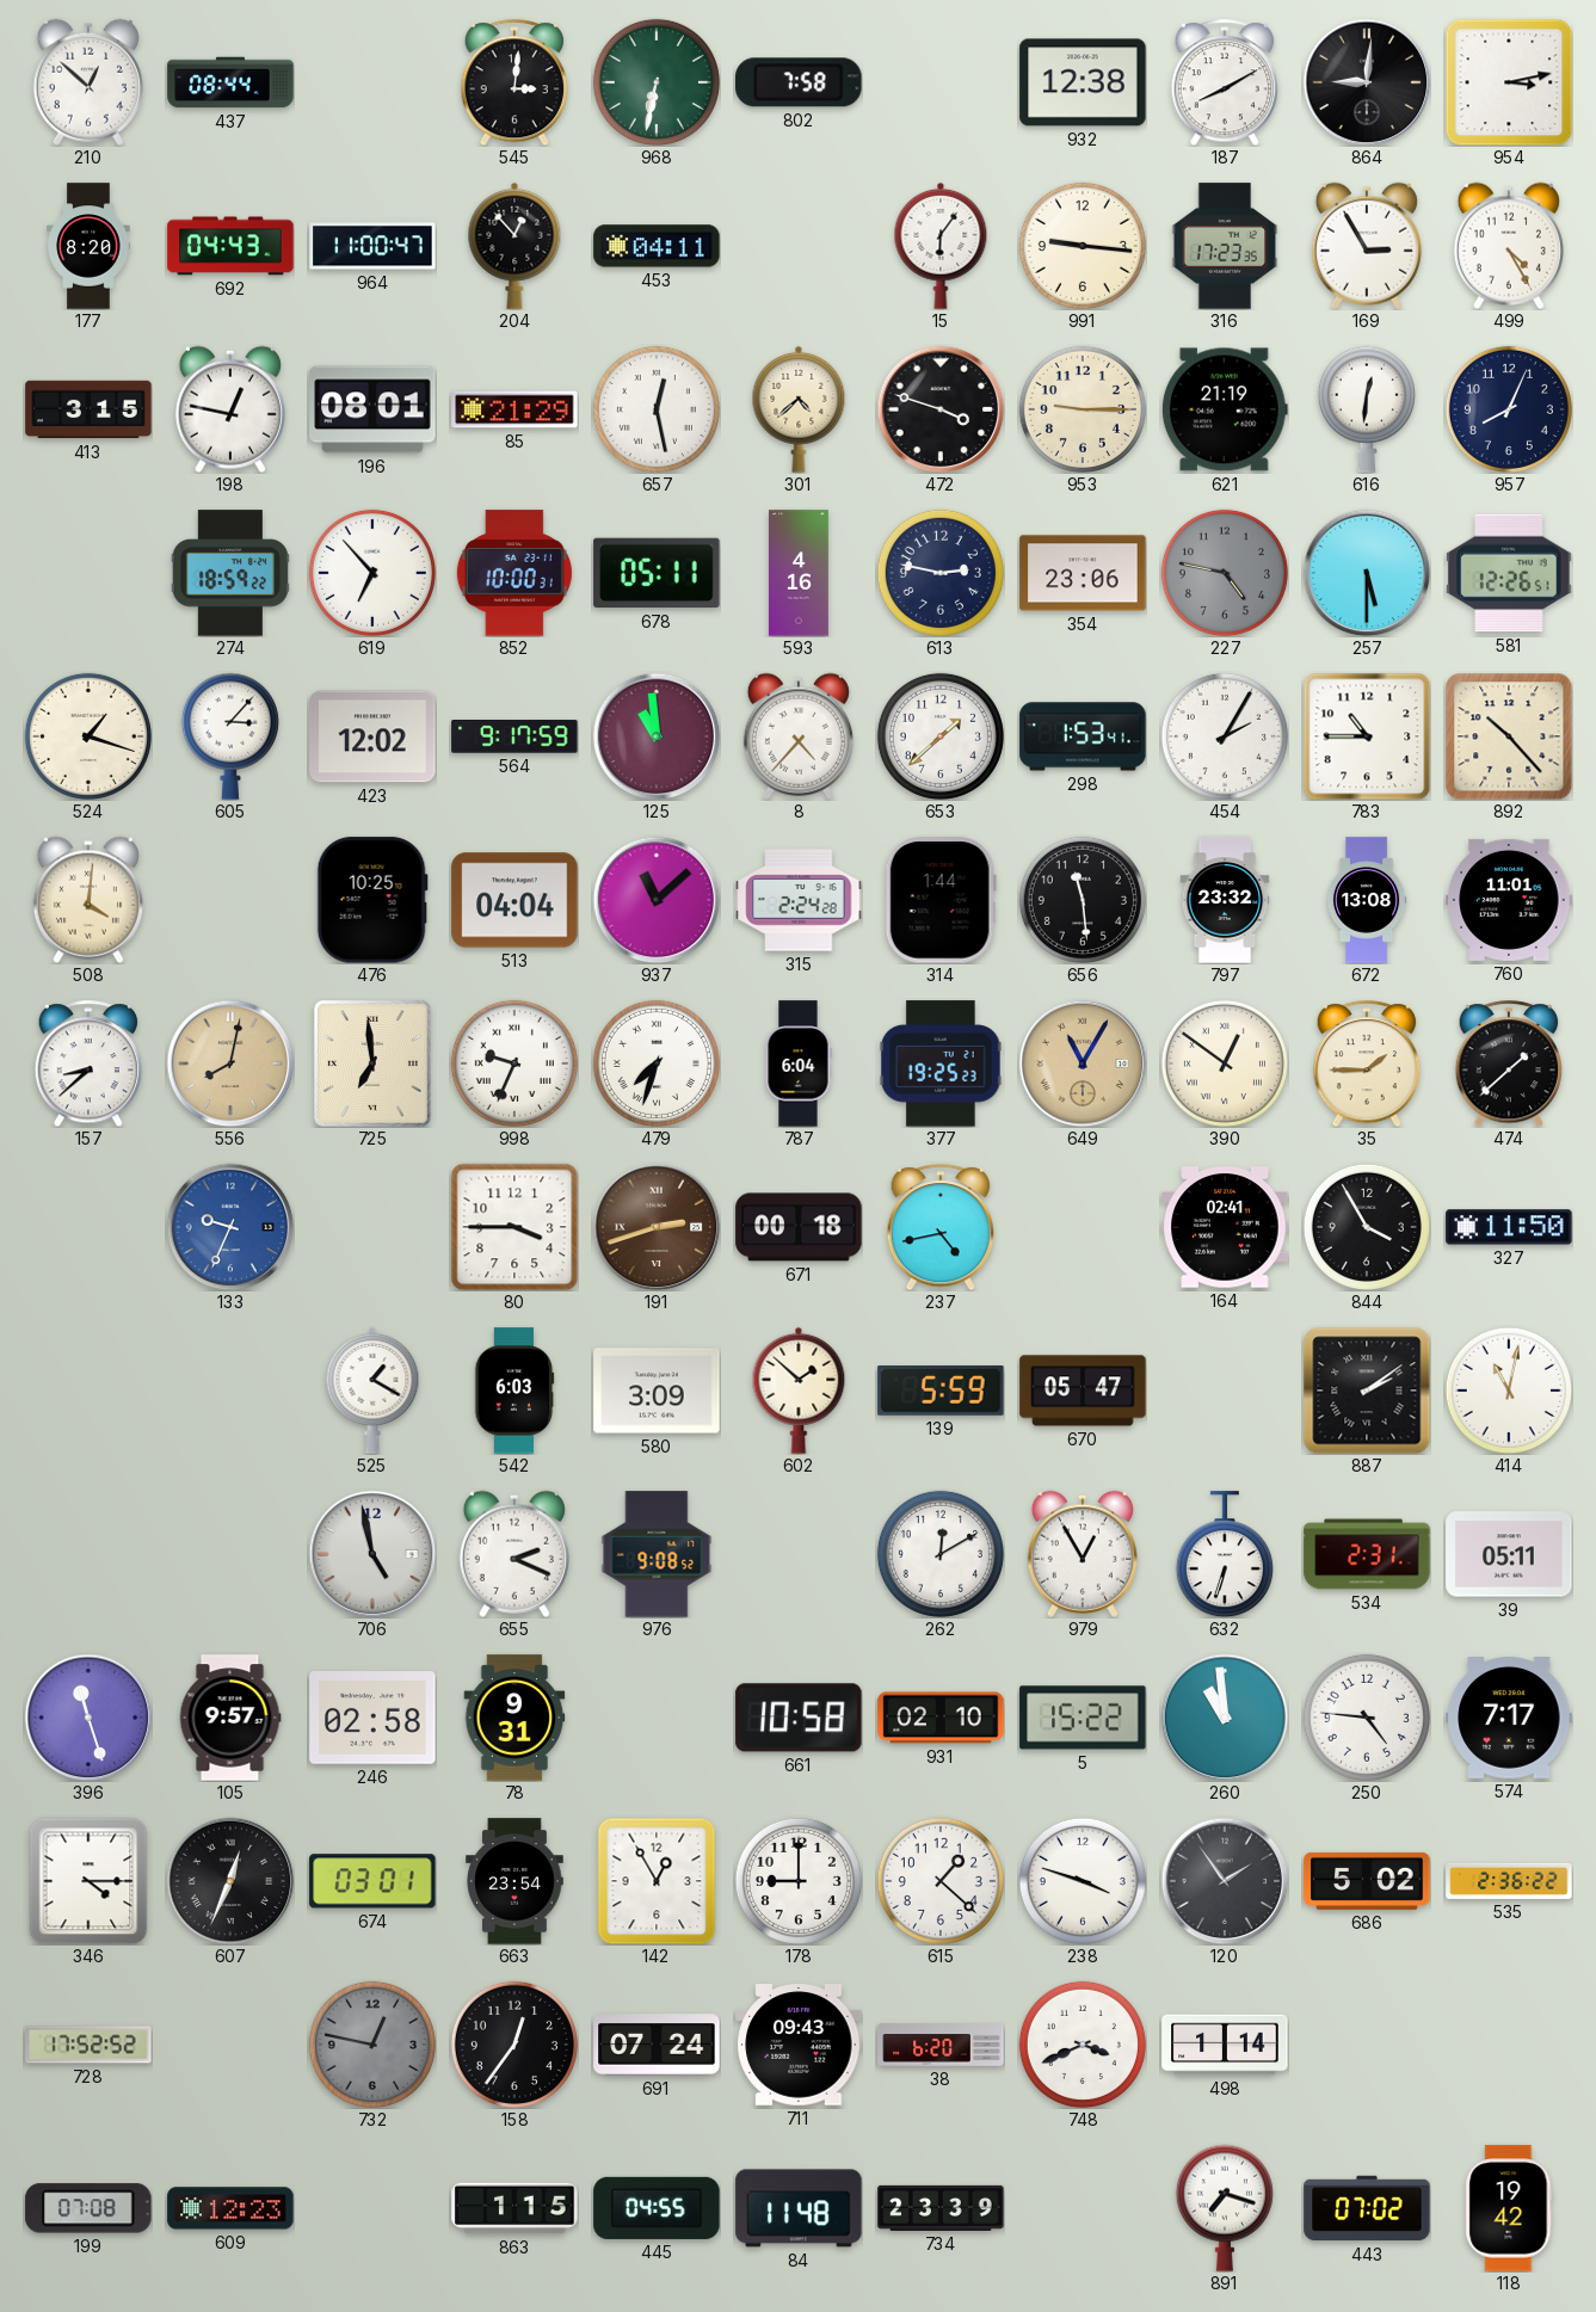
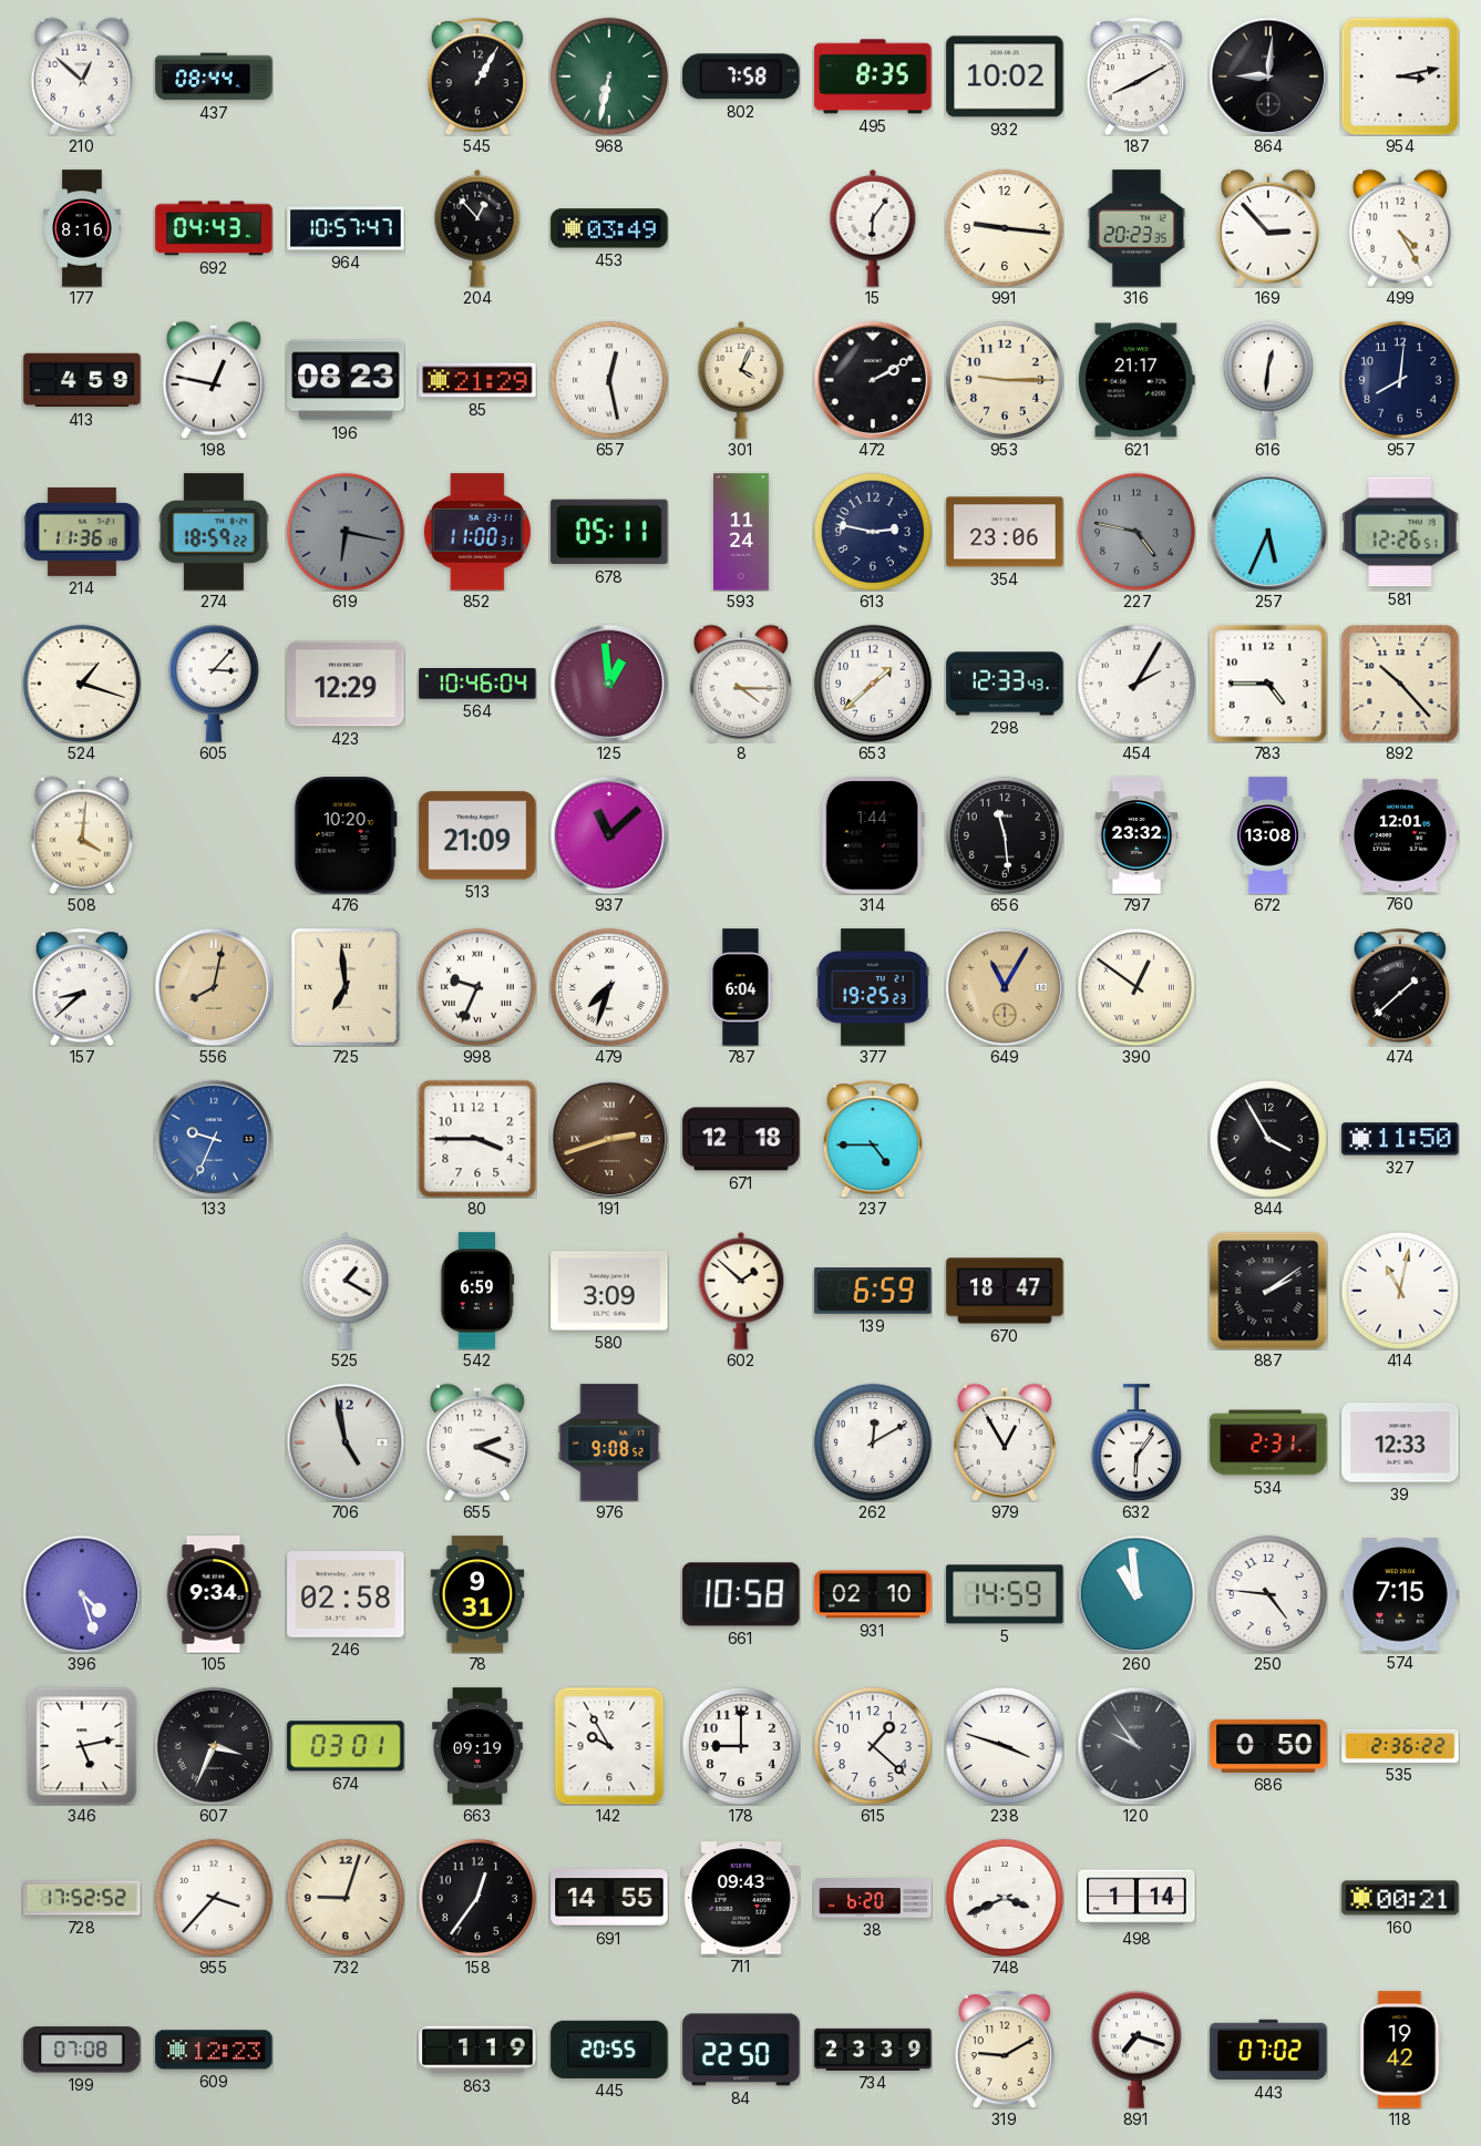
545: 3:01 -> 1:05
495: none -> 8:35
932: 12:38 -> 10:02
177: 8:20 -> 8:16
964: 11:00 -> 10:57
453: 04:11 -> 03:49
316: 17:23 -> 20:23
169: 2:55 -> 2:53
413: 3:15 -> 4:59
196: 08:01 -> 08:23
301: 4:38 -> 4:04
472: 3:48 -> 2:10
621: 21:19 -> 21:17
957: 8:04 -> 8:01
214: none -> 11:36
619: 6:53 -> 6:17
619 dial: white -> grey
852: 10:00 -> 11:00
593: 4:16 -> 11:24
257: 5:30 -> 5:34
423: 12:02 -> 12:29
564: 9:17 -> 10:46
125: 10:59 -> 12:59
8: 4:37 -> 4:15
298: 1:53 -> 12:33
783: 10:45 -> 4:45
476: 10:25 -> 10:20
513: 04:04 -> 21:09
315: 2:24 -> none
760: 11:01 -> 12:01
35: 1:45 -> none
671: 00:18 -> 12:18
237: 4:43 -> 4:45
164: 02:41 -> none
542: 6:03 -> 6:59
139: 5:59 -> 6:59
670: 05:47 -> 18:47
632: 6:33 -> 6:06
39: 05:11 -> 12:33
396: 11:27 -> 4:27
105: 9:57 -> 9:34
5: 15:22 -> 14:59
574: 7:17 -> 7:15
346: 4:15 -> 5:13
607: 12:34 -> 3:34
663: 23:54 -> 09:19
142: 12:55 -> 9:55
120: 1:54 -> 9:54
686: 5:02 -> 0:50
955: none -> 3:37
732: 12:47 -> 9:03
732 dial: grey -> cream
691: 07:24 -> 14:55
160: none -> 00:21
863: 1:15 -> 1:19
445: 04:55 -> 20:55
84: 11:48 -> 22:50
319: none -> 9:10
